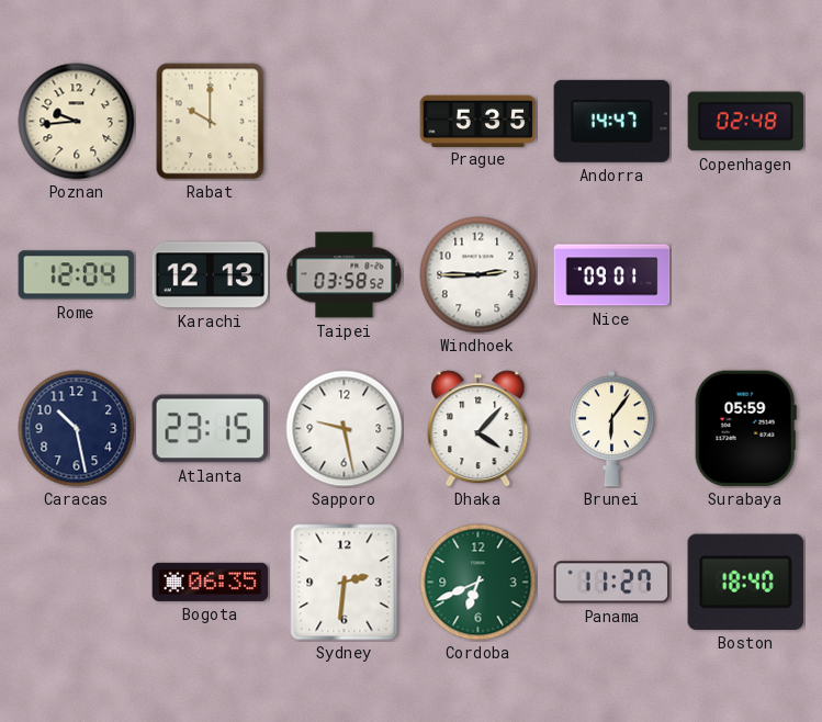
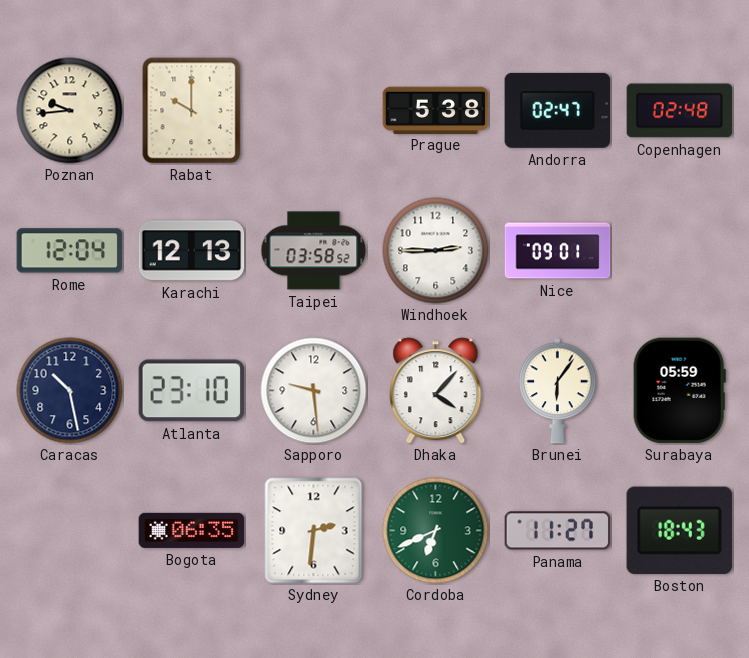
Prague: 5:35 -> 5:38
Andorra: 14:47 -> 02:47
Atlanta: 23:15 -> 23:10
Sapporo: 9:28 -> 9:29
Boston: 18:40 -> 18:43
